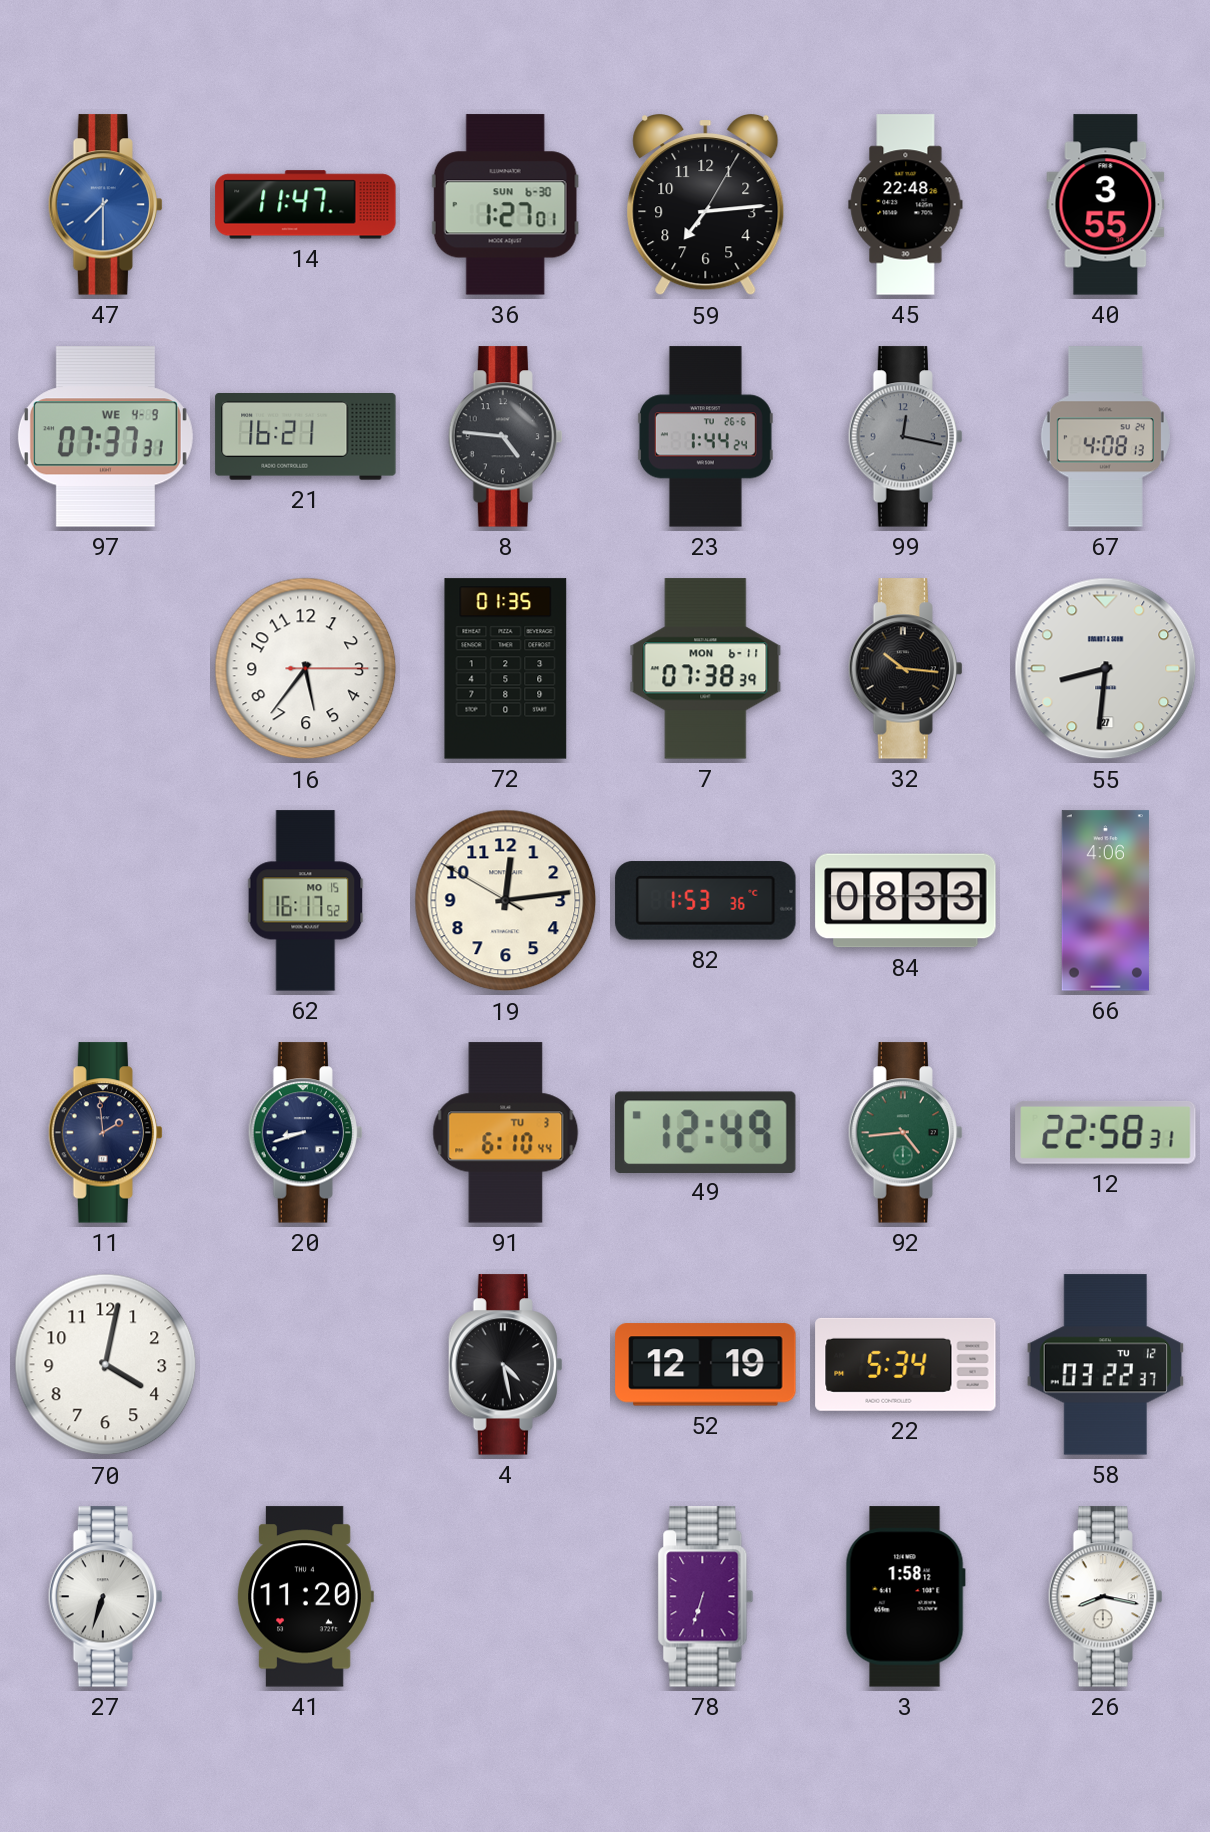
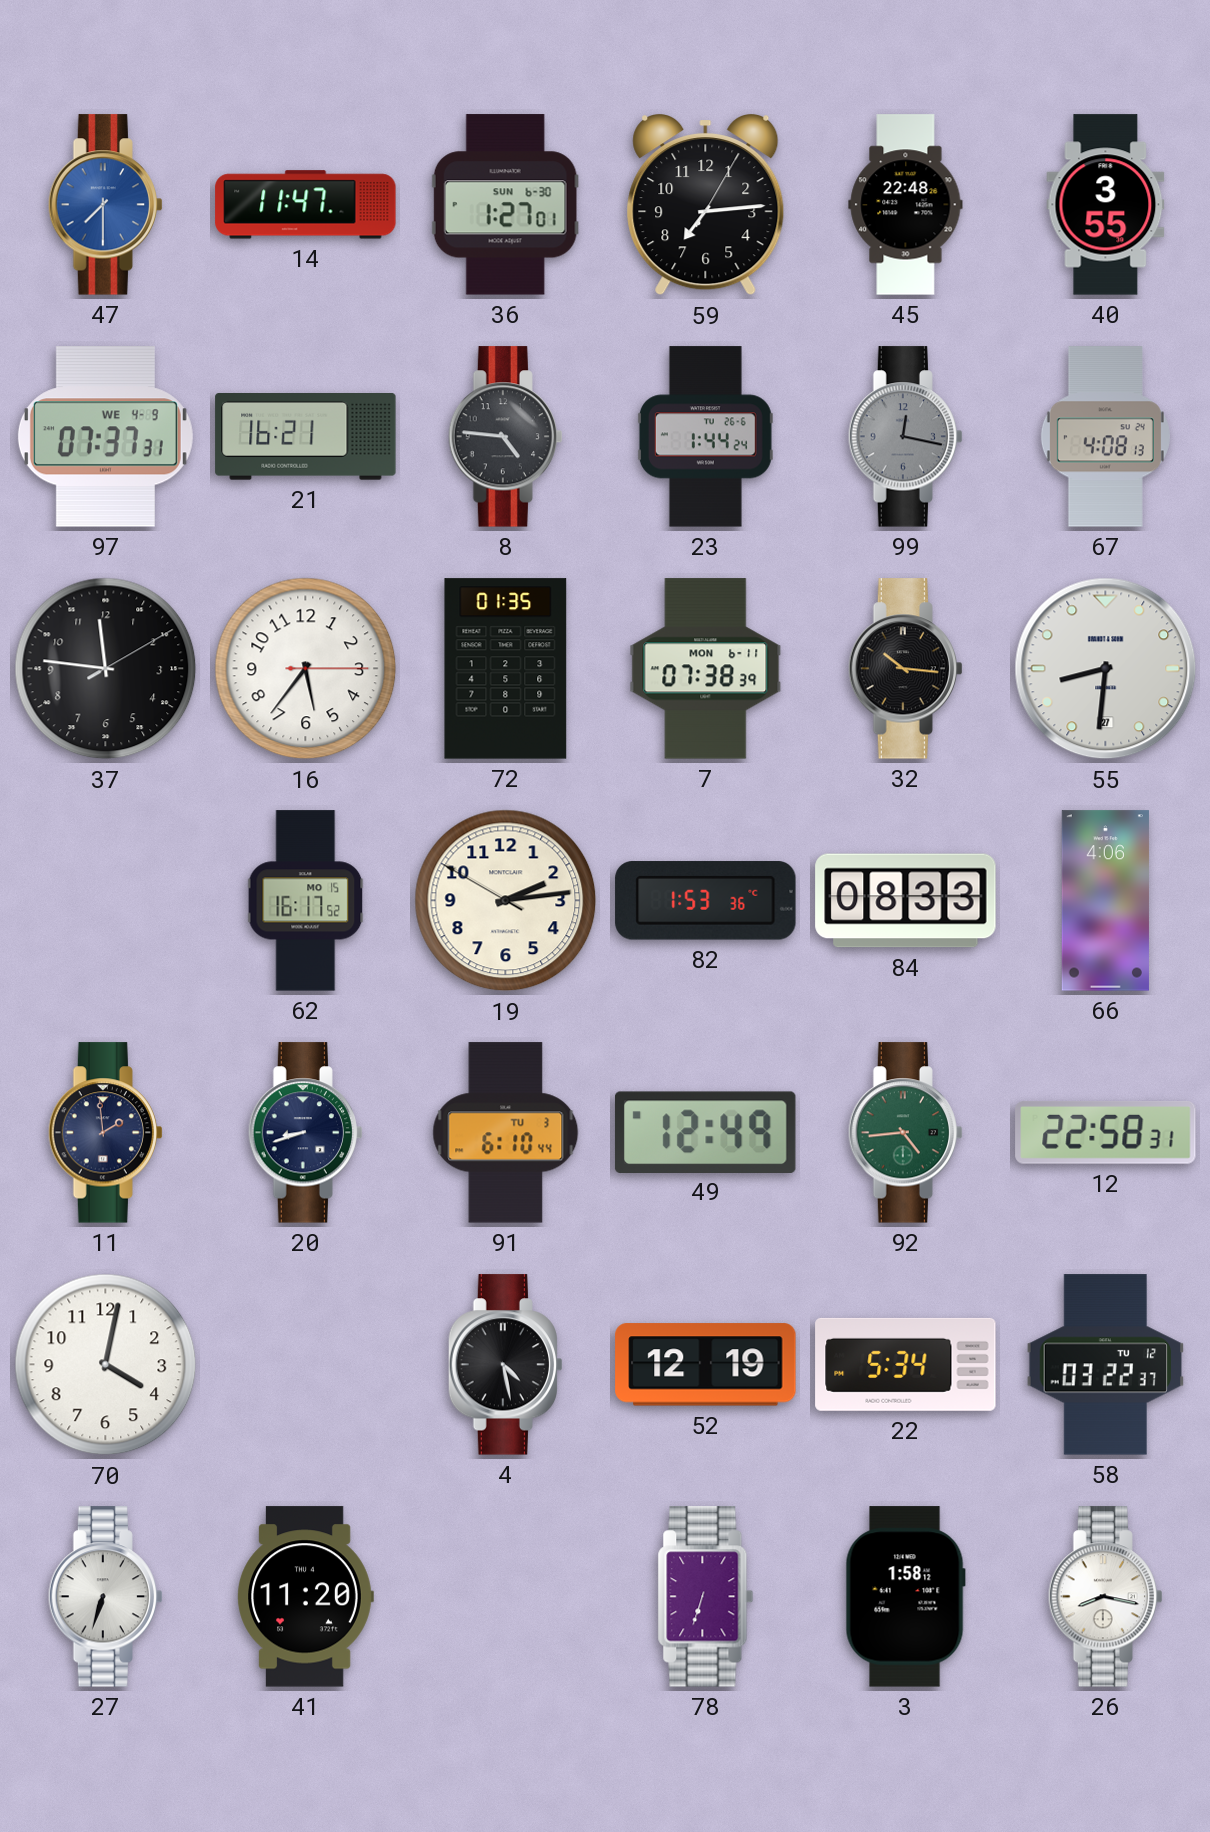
37: none -> 11:46
19: 12:13 -> 2:13
